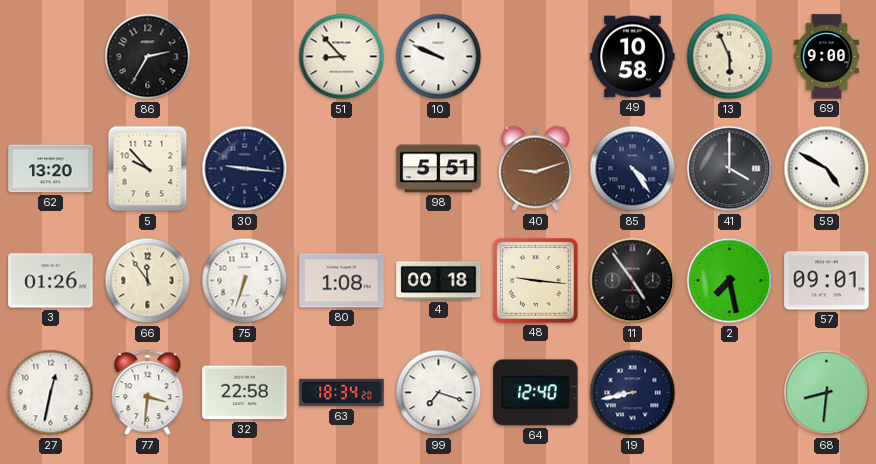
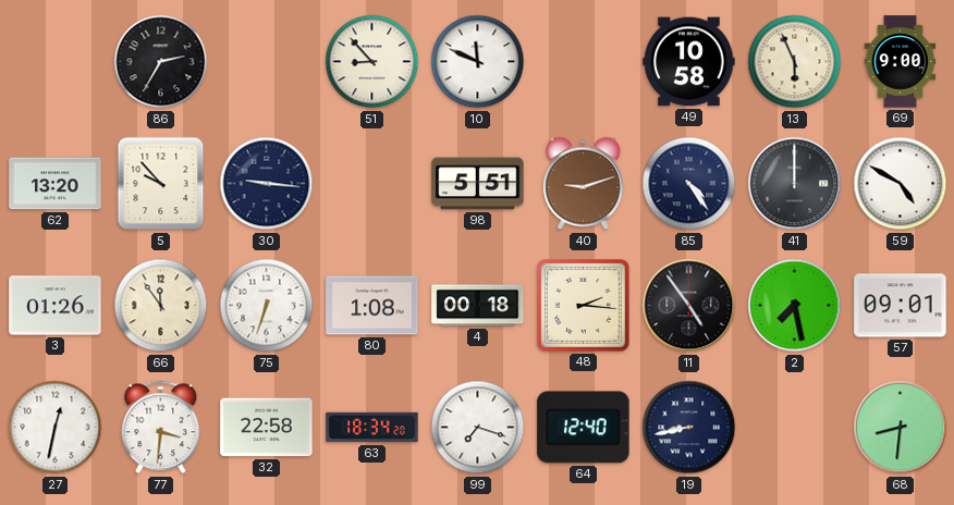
10: 9:49 -> 11:49
41: 4:00 -> 12:00
48: 9:16 -> 2:16
